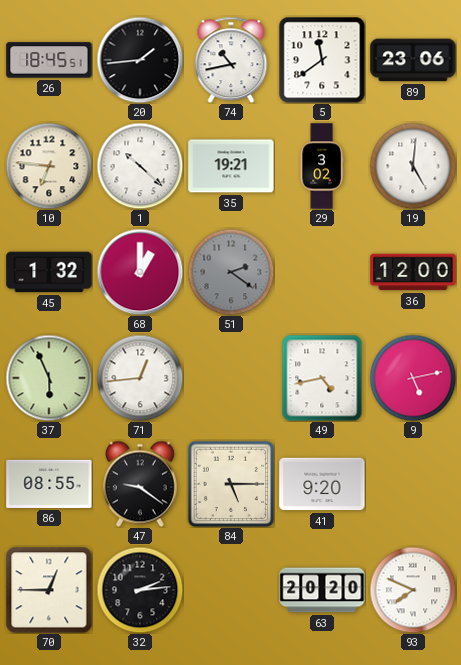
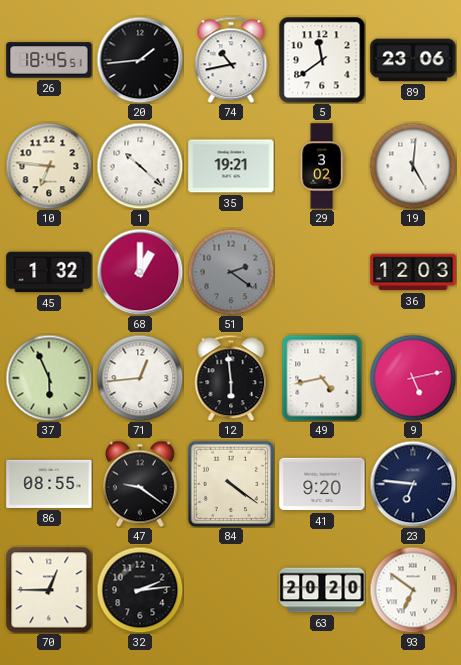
36: 12:00 -> 12:03
12: none -> 5:59
84: 5:15 -> 4:21
23: none -> 6:46
93: 7:49 -> 6:51
